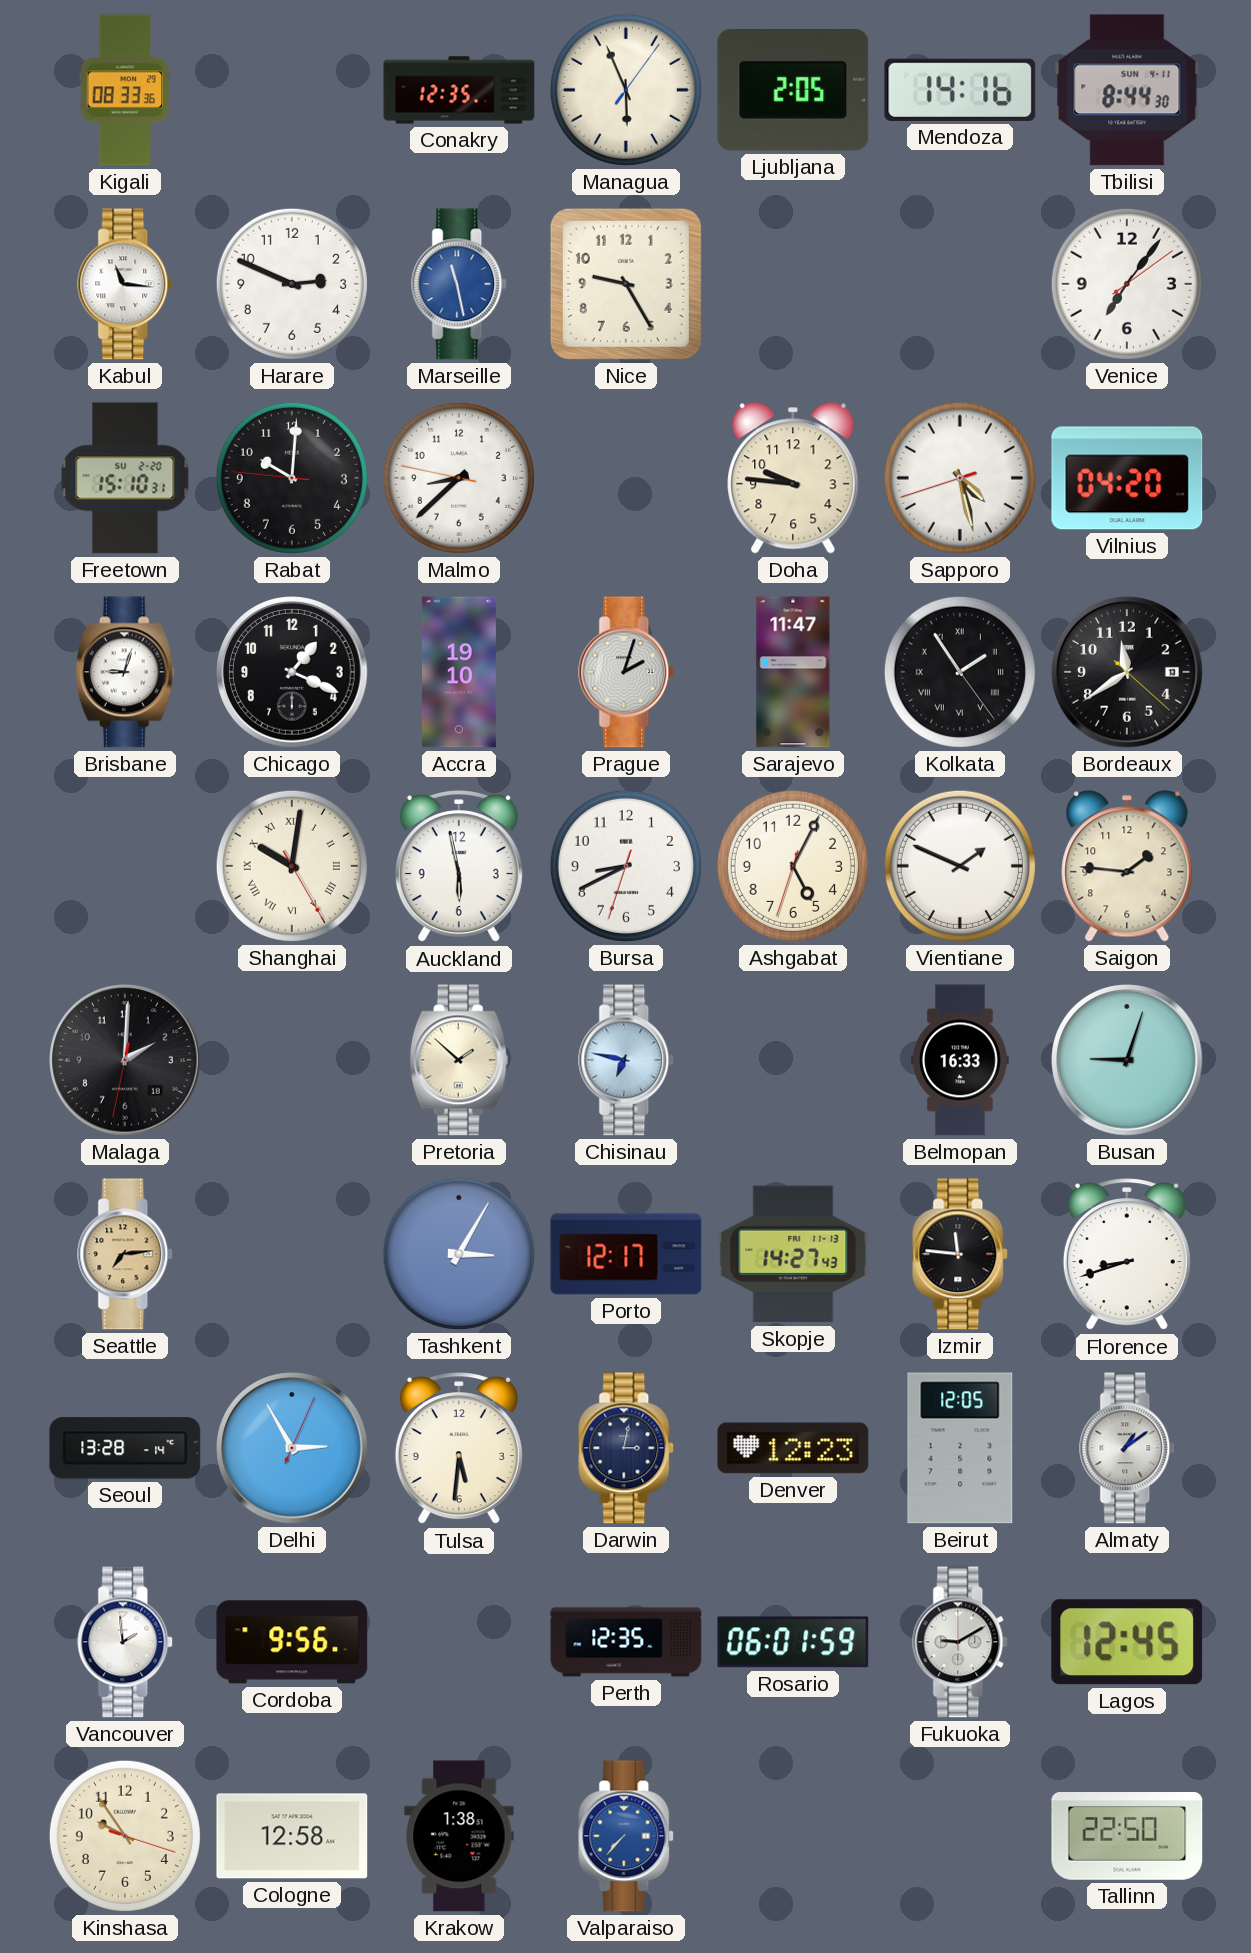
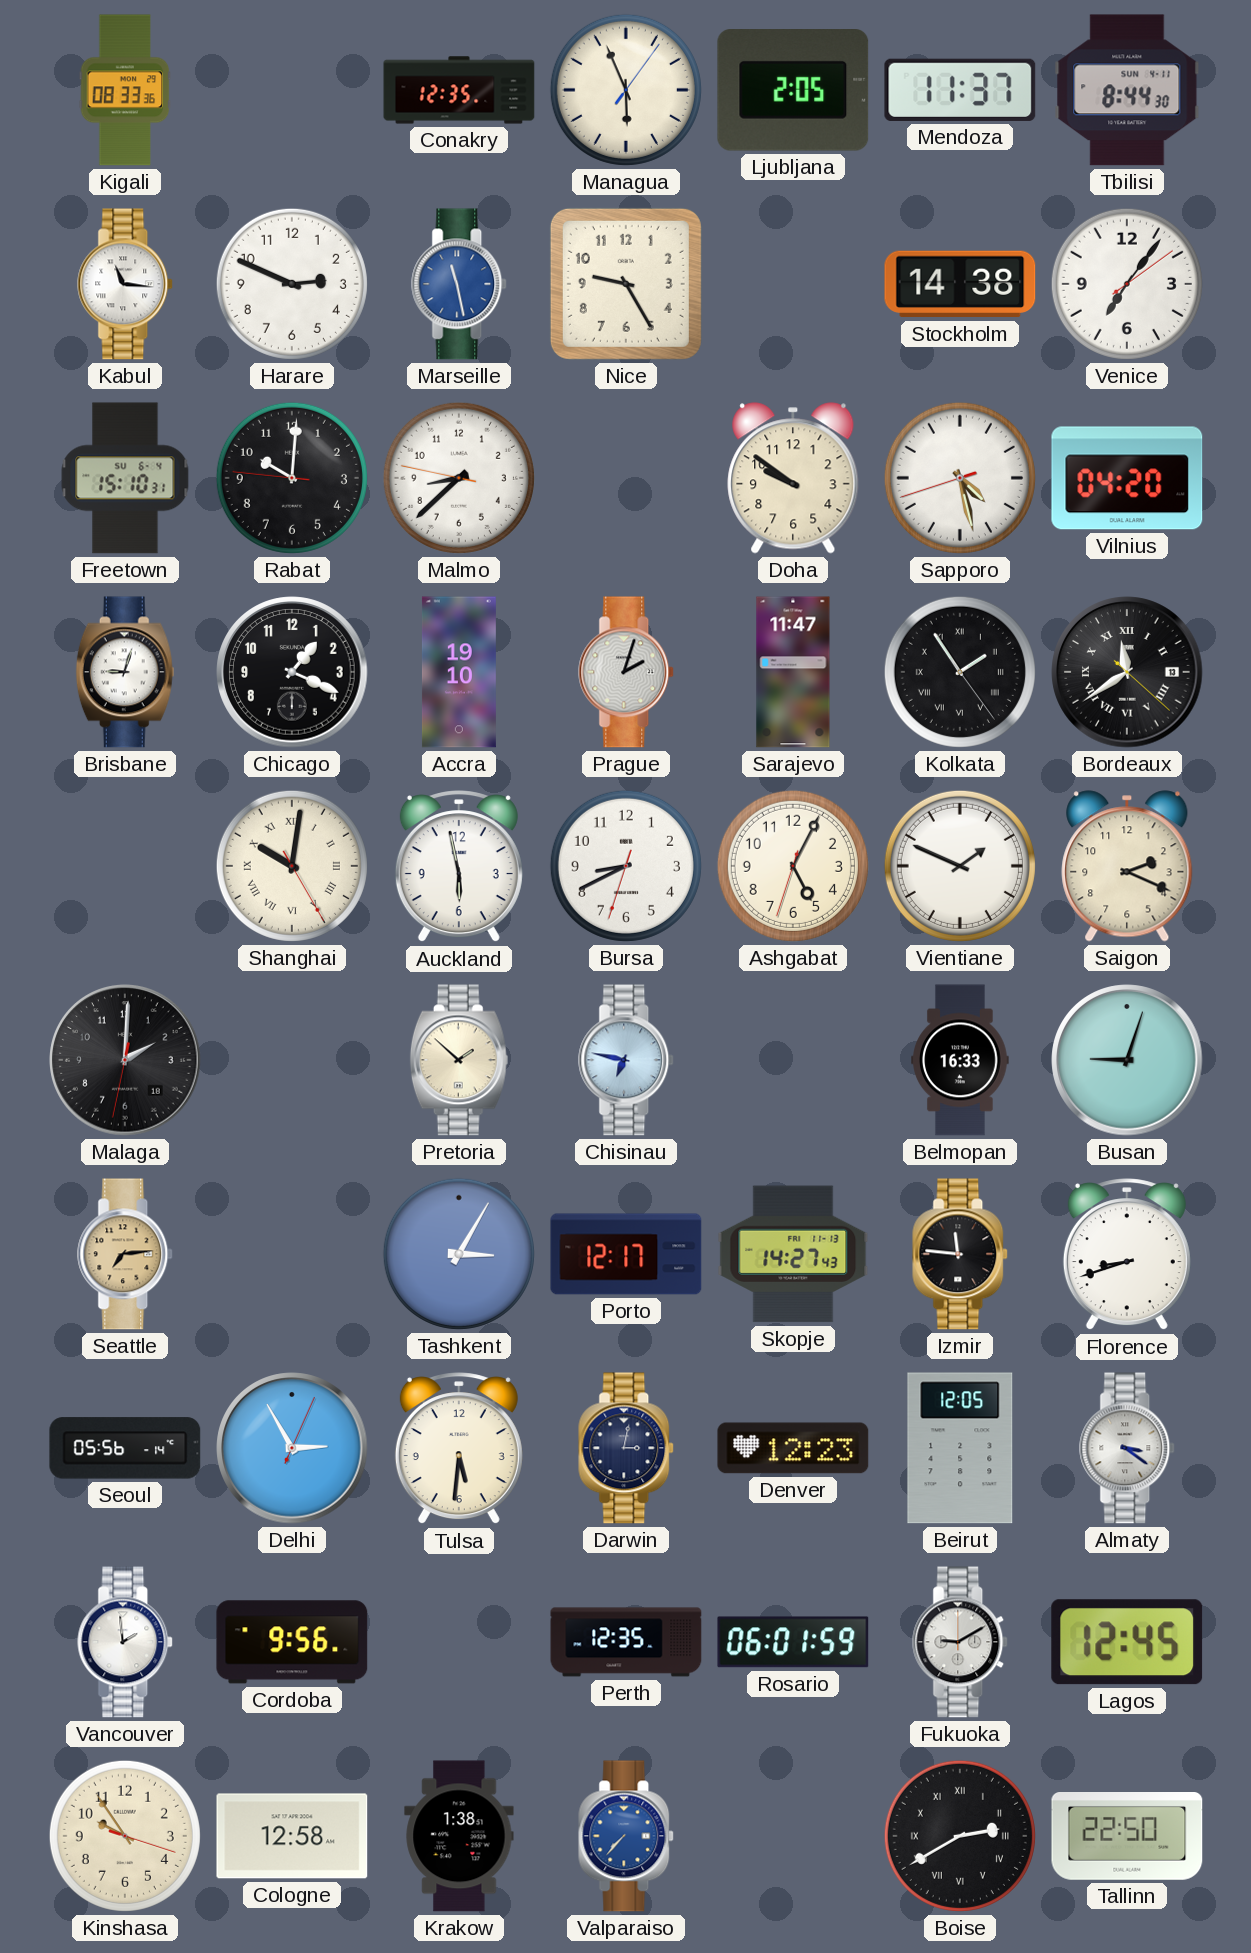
Mendoza: 14:16 -> 11:37
Stockholm: none -> 14:38
Freetown date: SU 2-20 -> SU 6-4
Doha: 9:46 -> 9:51
Bordeaux numerals: Arabic -> Roman
Saigon: 1:46 -> 2:19
Seoul: 13:28 -> 05:56
Almaty: 1:09 -> 3:21
Boise: none -> 2:40
